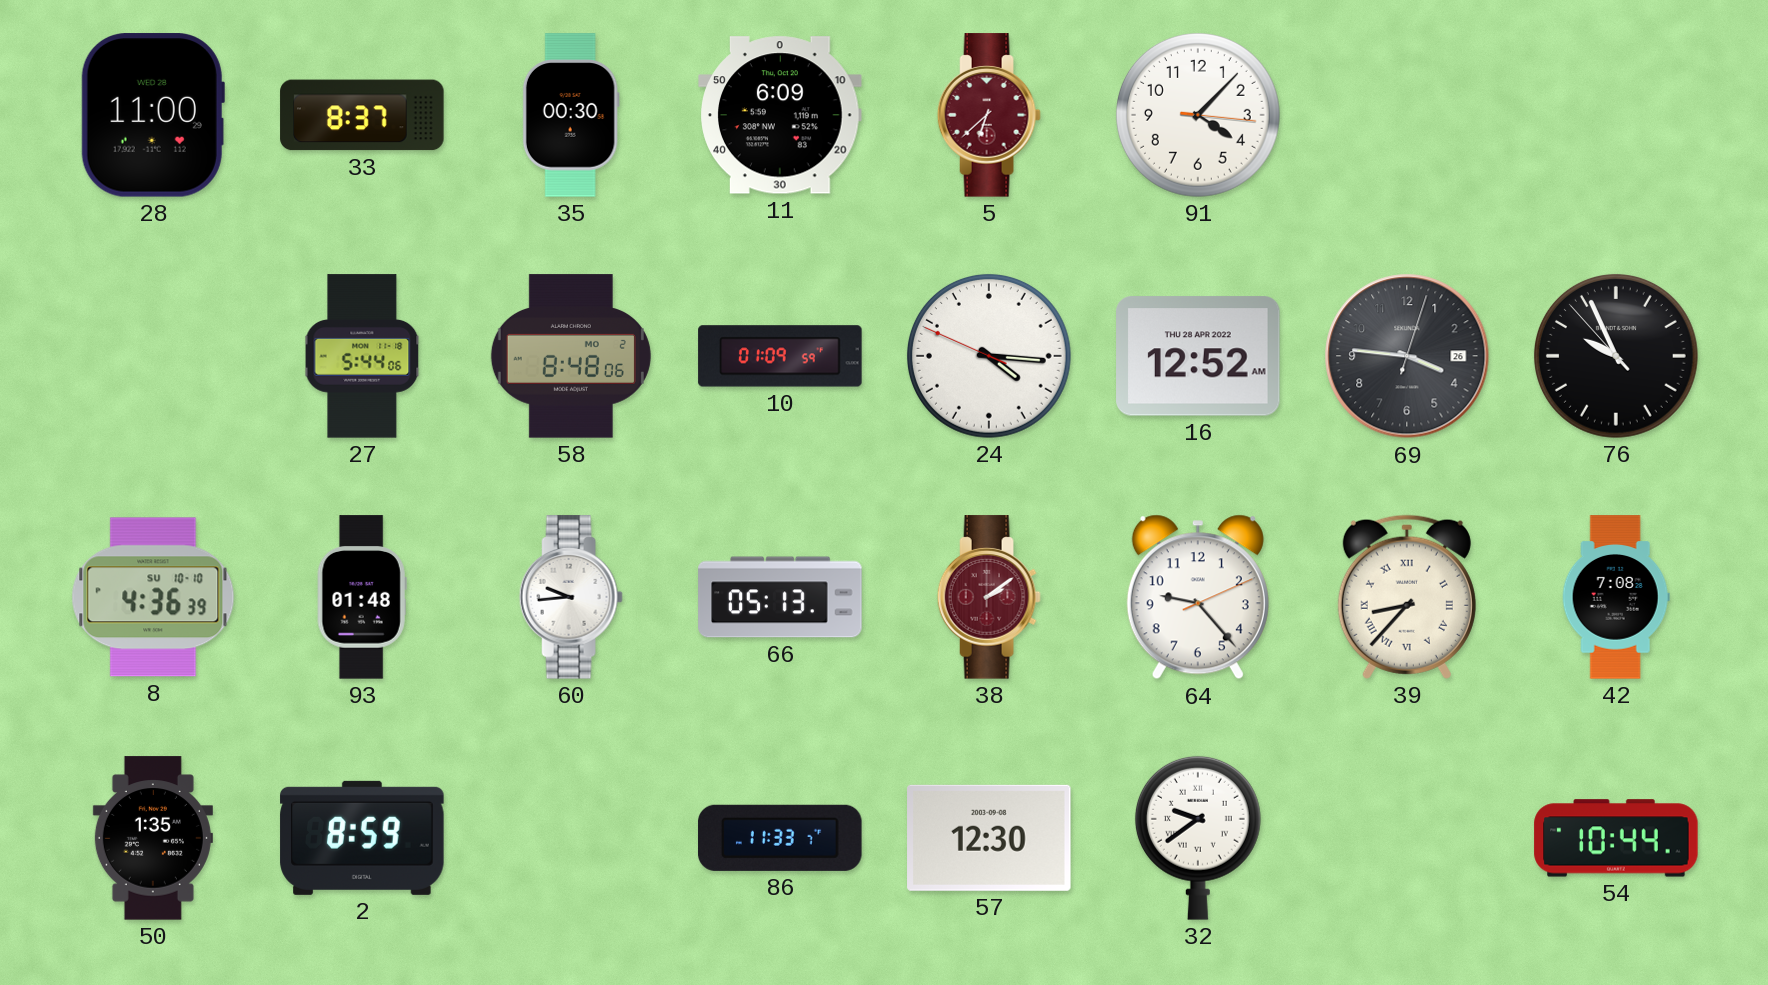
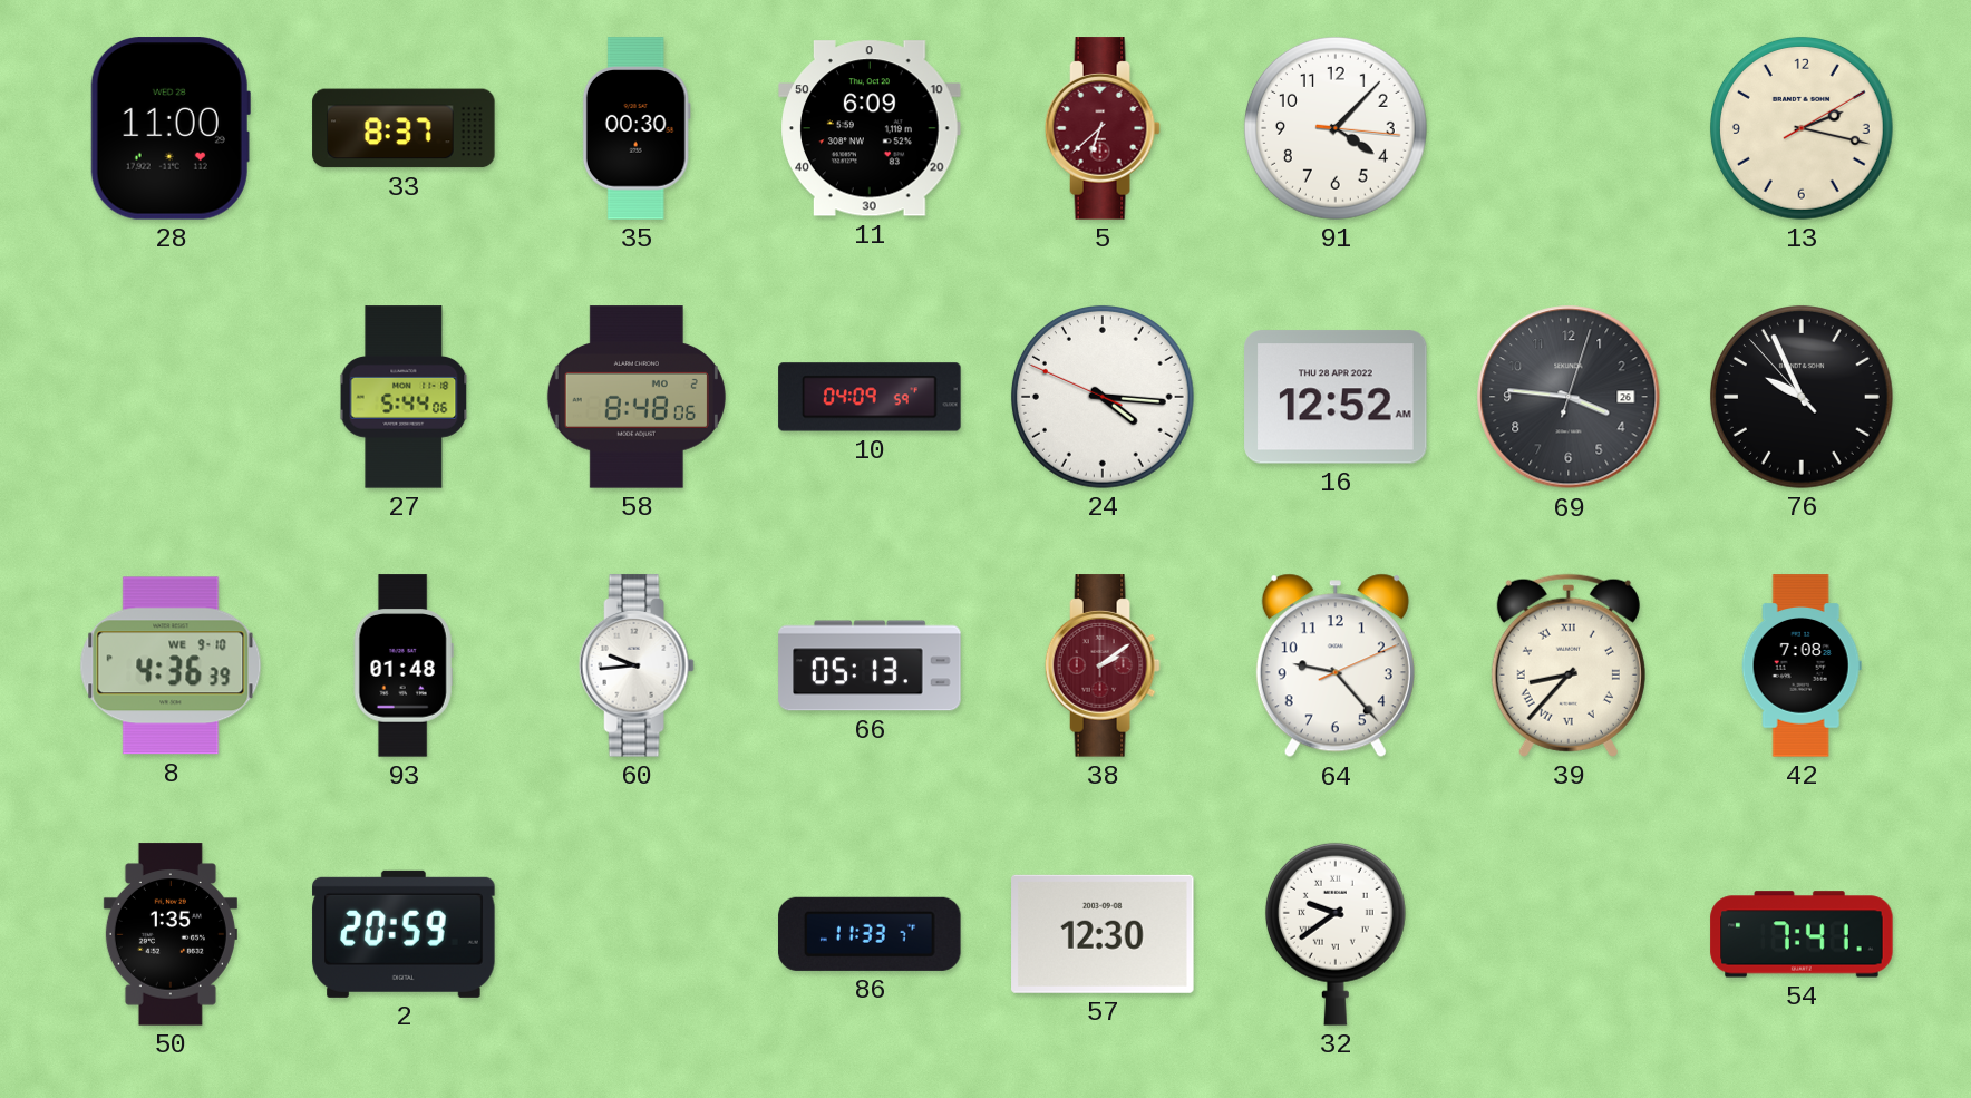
13: none -> 2:17
10: 01:09 -> 04:09
8 date: SU 10-10 -> WE 9-10
2: 8:59 -> 20:59
54: 10:44 -> 7:41
